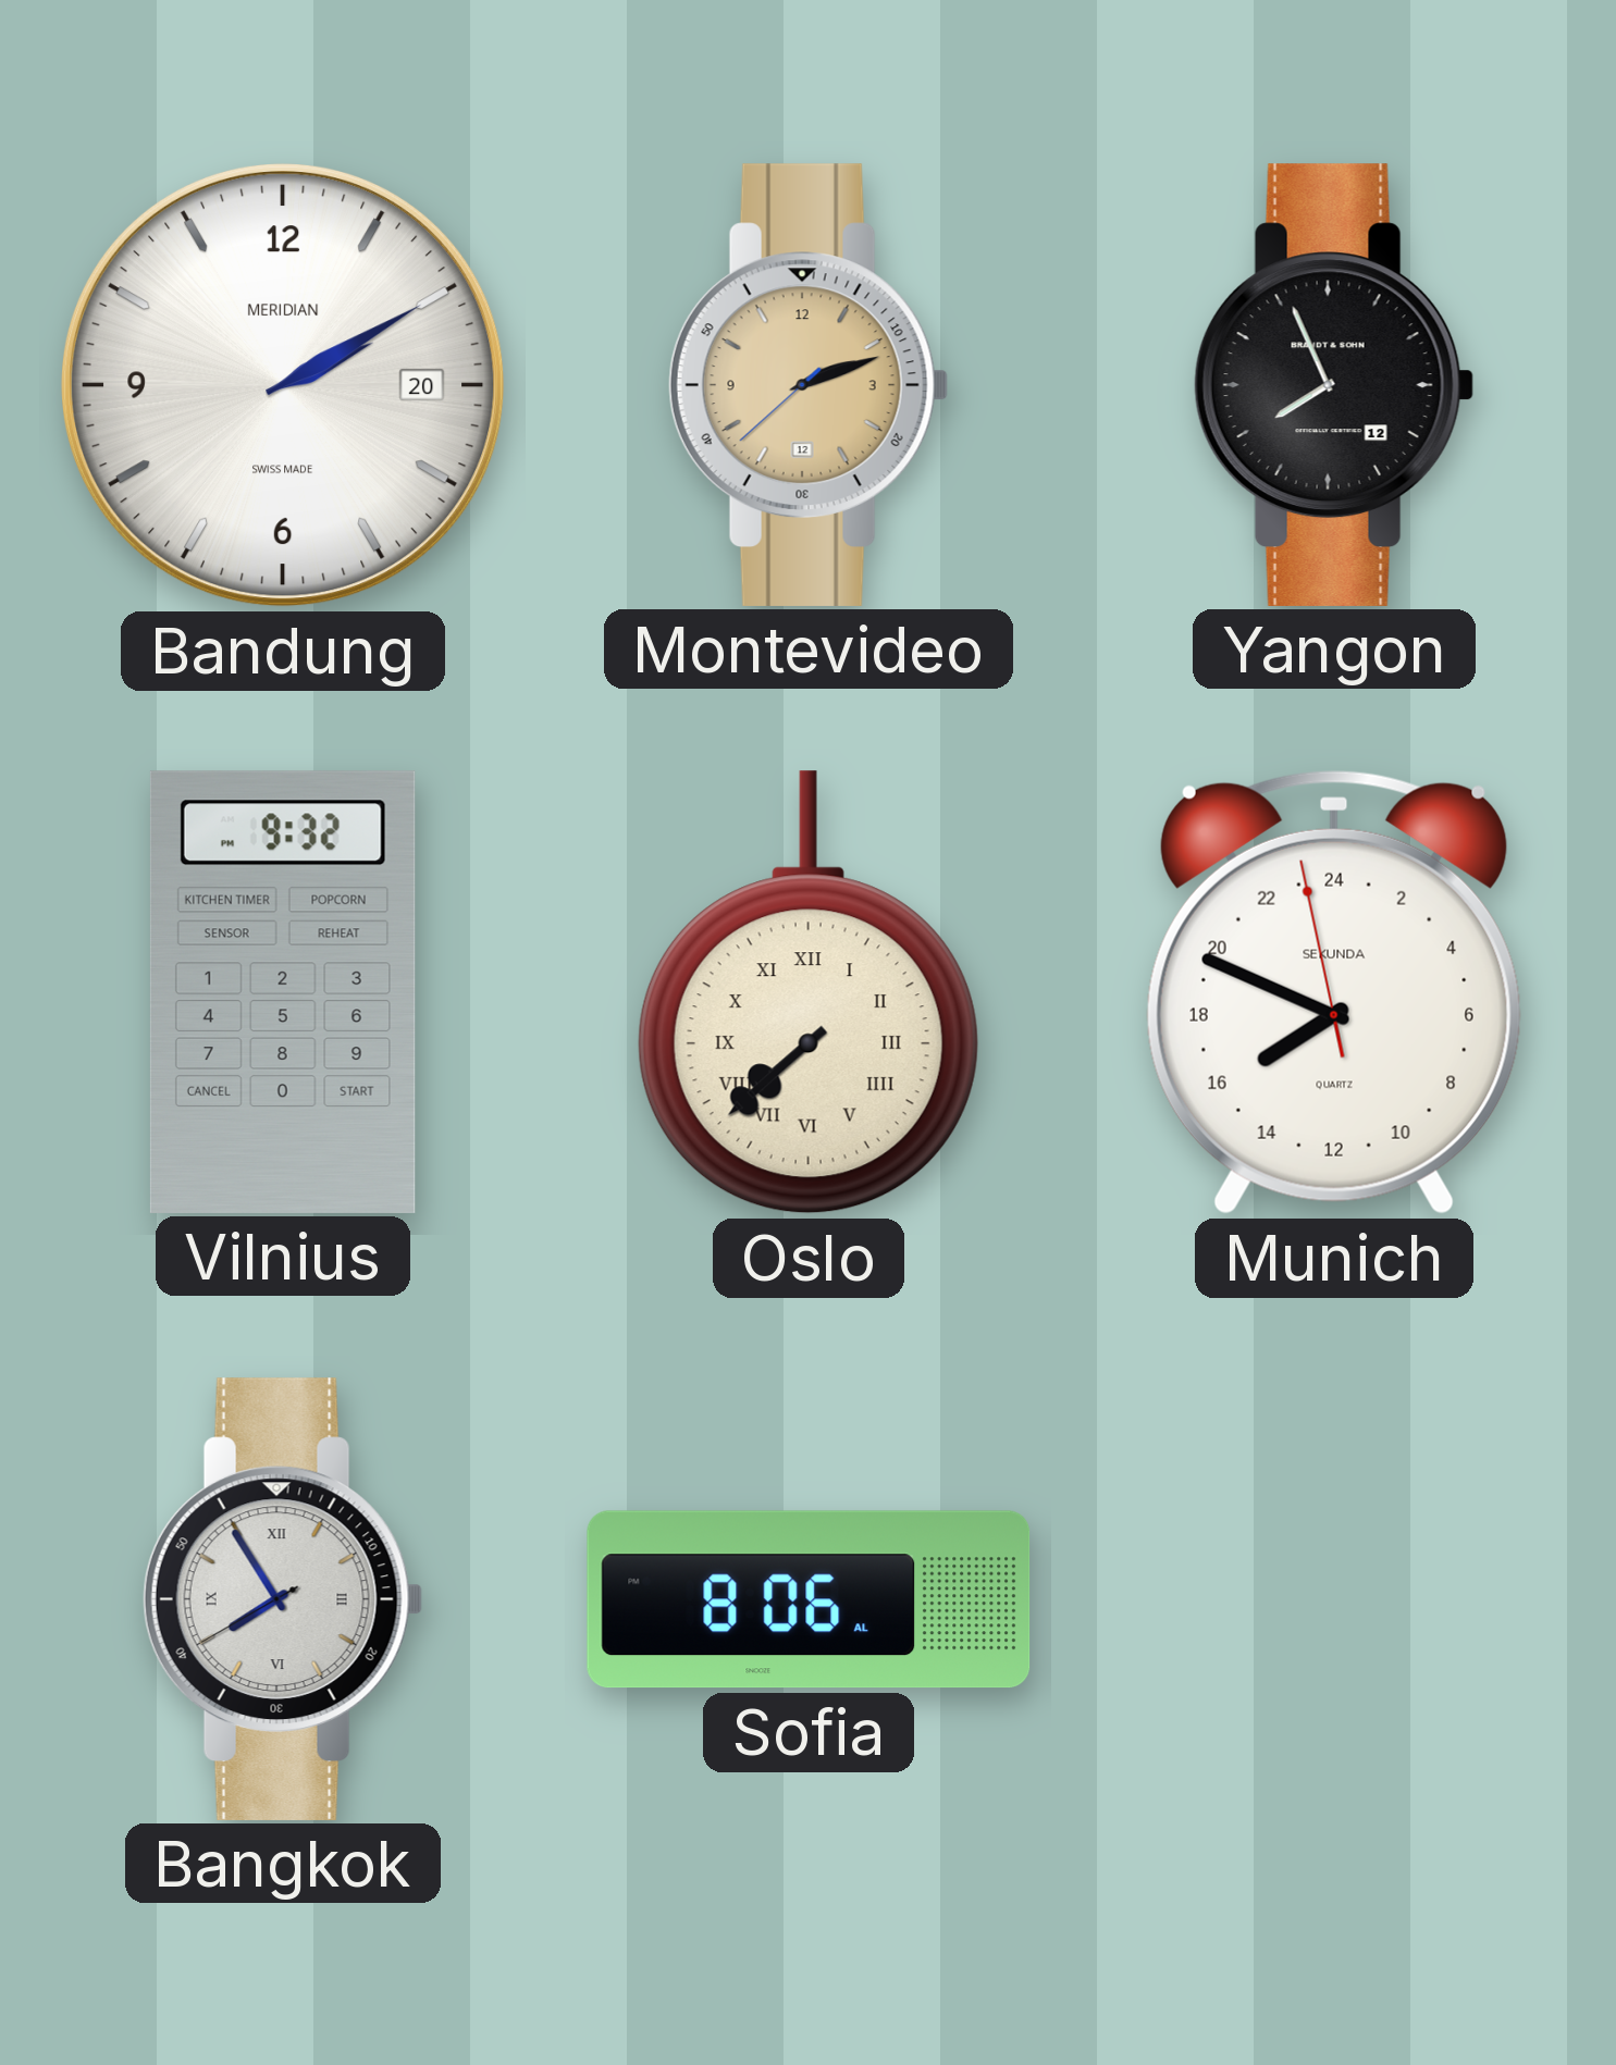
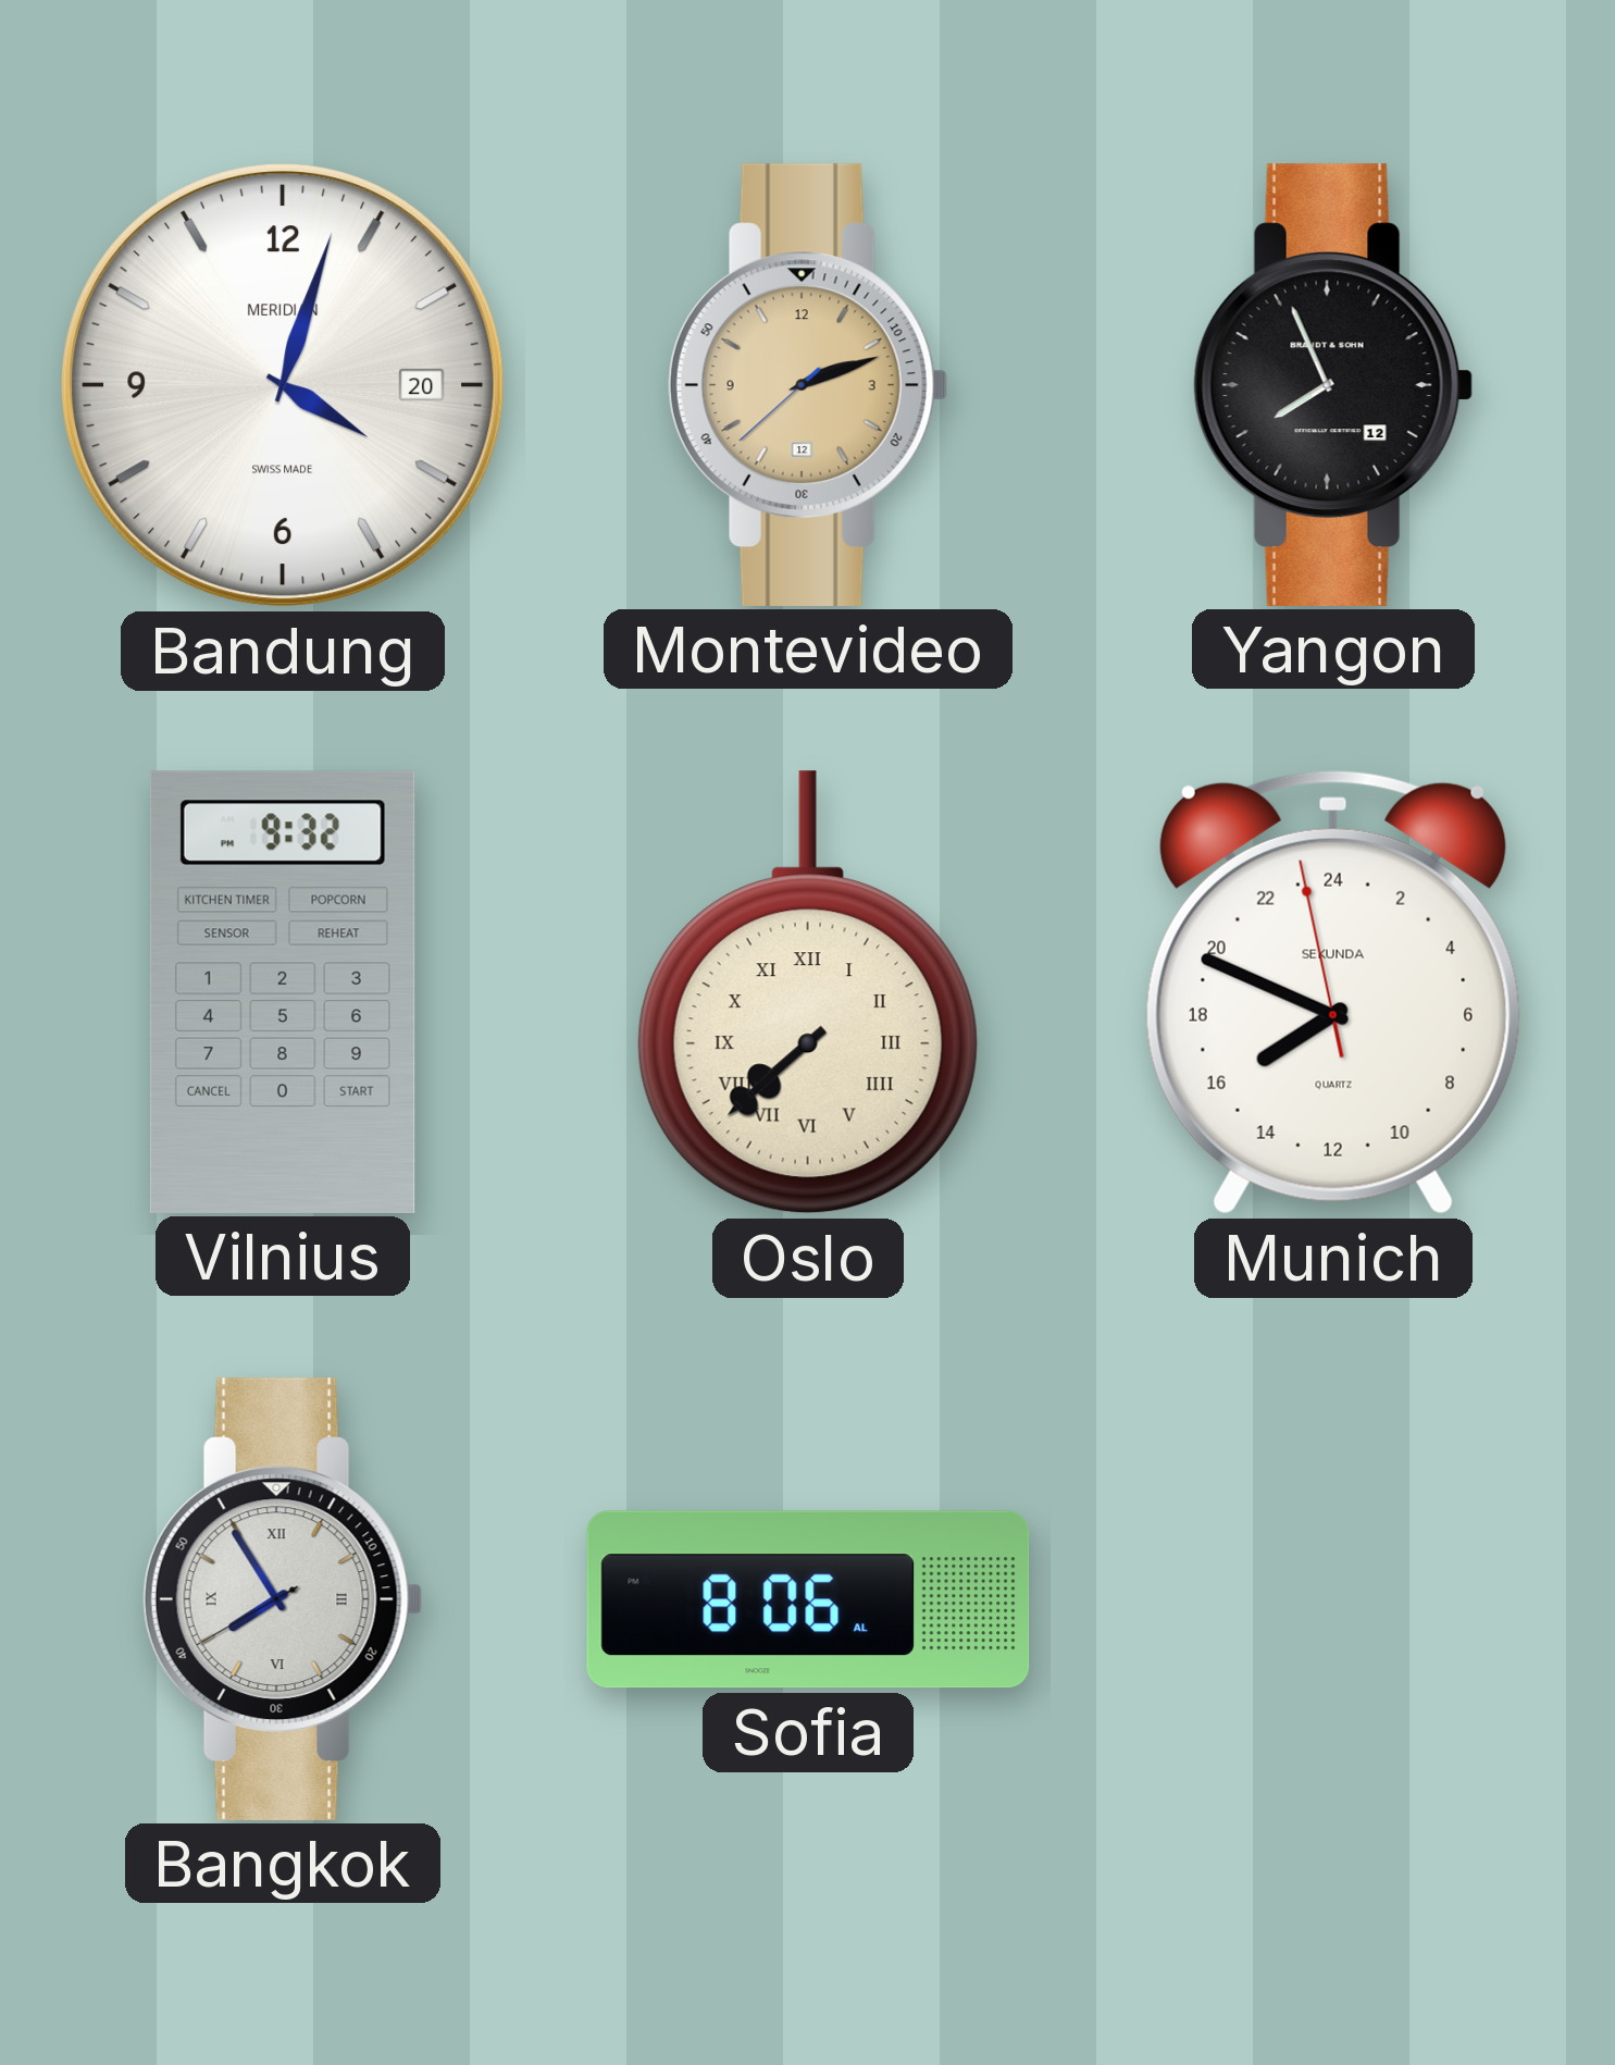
Bandung: 2:10 -> 4:03
